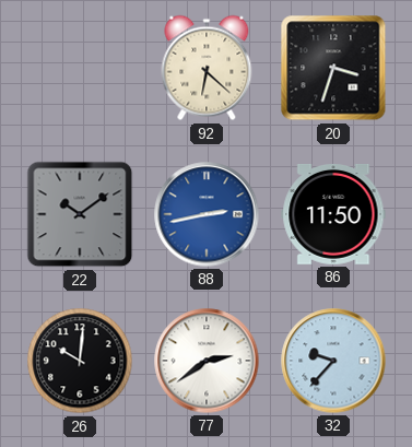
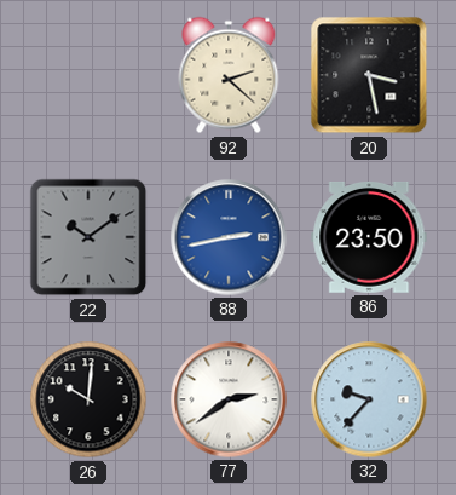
92: 6:22 -> 2:22
20: 3:33 -> 3:28
86: 11:50 -> 23:50
